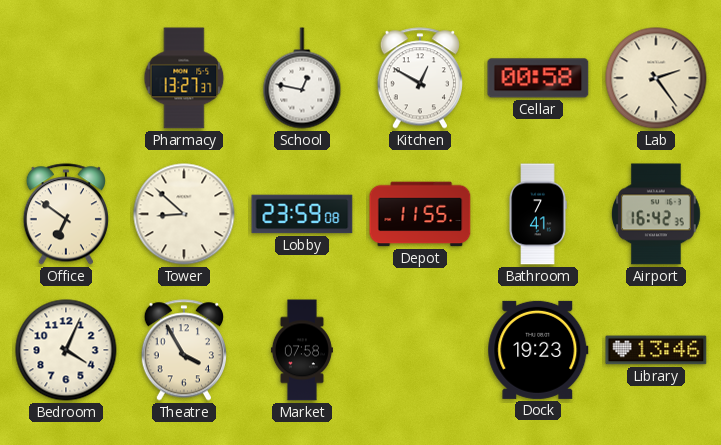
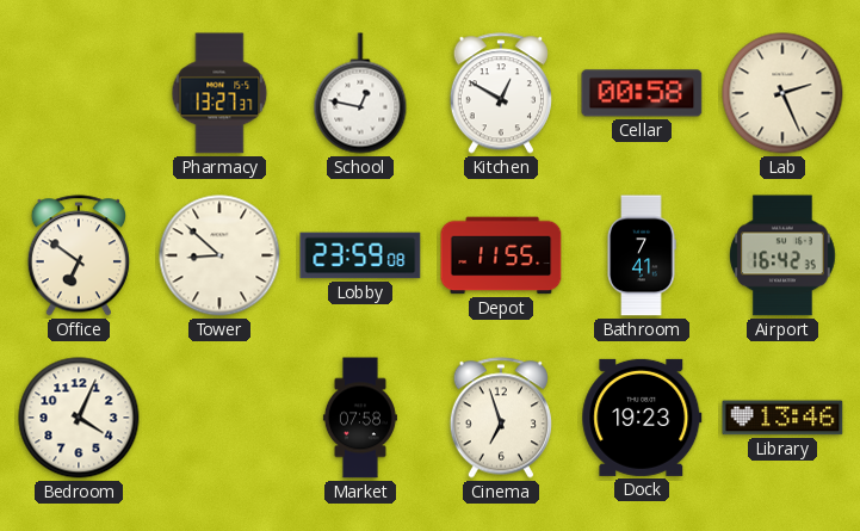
Lab: 2:24 -> 2:26
Theatre: 3:55 -> none
Cinema: none -> 6:57
